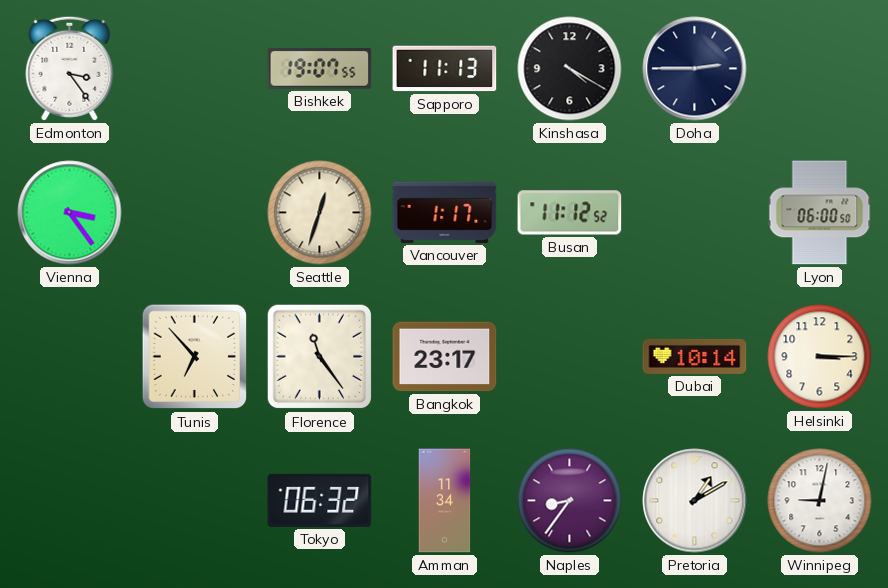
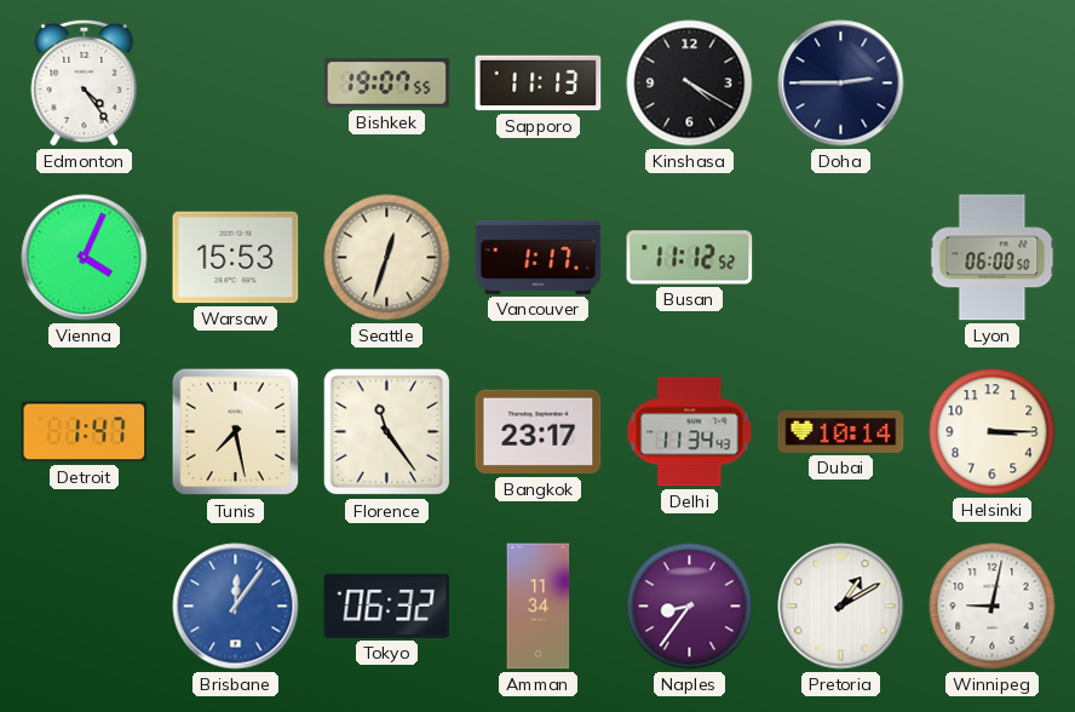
Edmonton: 3:24 -> 4:24
Vienna: 3:24 -> 4:04
Warsaw: none -> 15:53
Detroit: none -> 1:47
Tunis: 6:53 -> 7:28
Delhi: none -> 11:34
Brisbane: none -> 12:06
